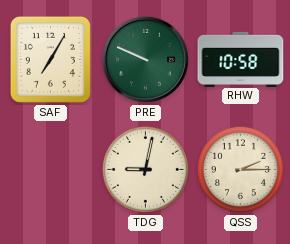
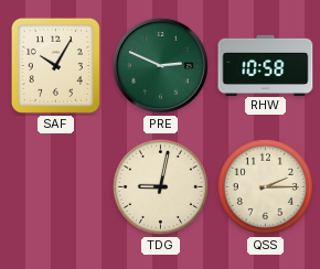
SAF: 7:05 -> 10:05
PRE: 9:49 -> 2:49
